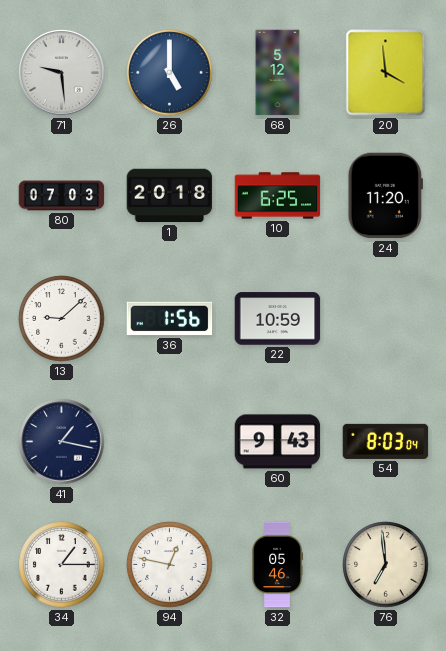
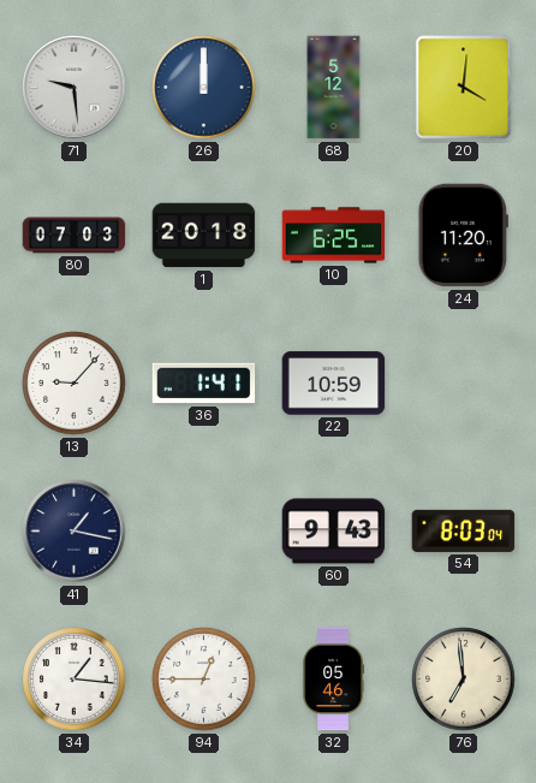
26: 5:00 -> 12:00
20: 3:59 -> 4:01
13: 9:08 -> 9:07
36: 1:56 -> 1:41
34: 1:15 -> 1:16
94: 12:47 -> 12:45
